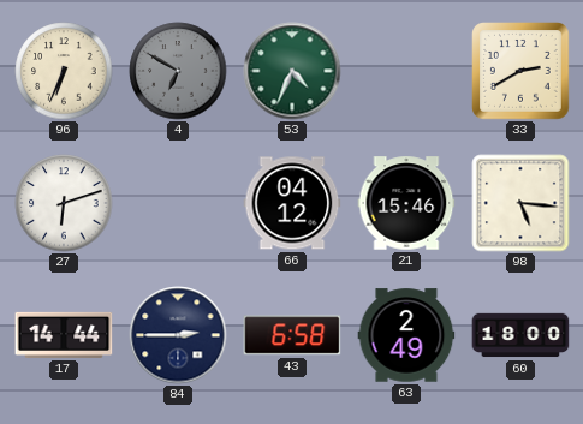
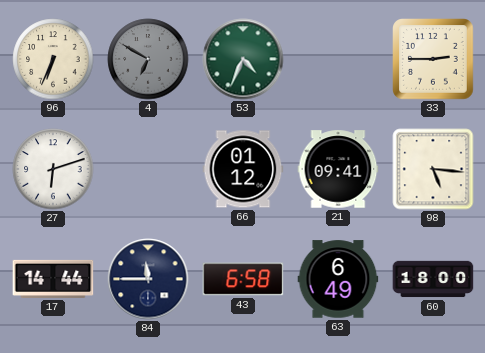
33: 2:40 -> 2:45
66: 04:12 -> 01:12
21: 15:46 -> 09:41
84: 2:45 -> 11:45
63: 2:49 -> 6:49
